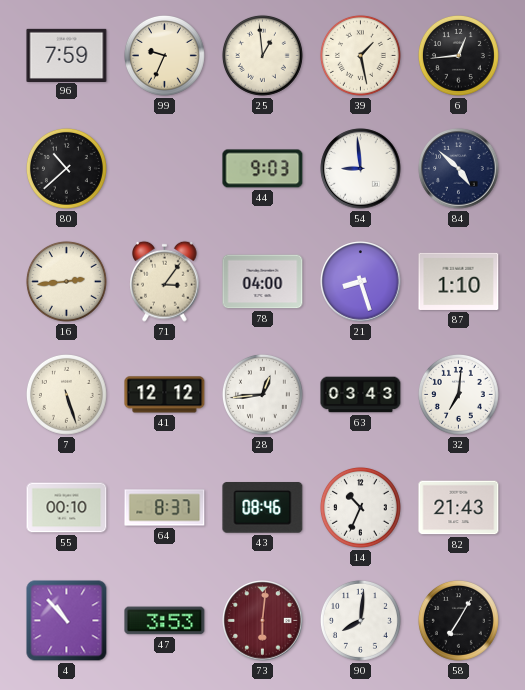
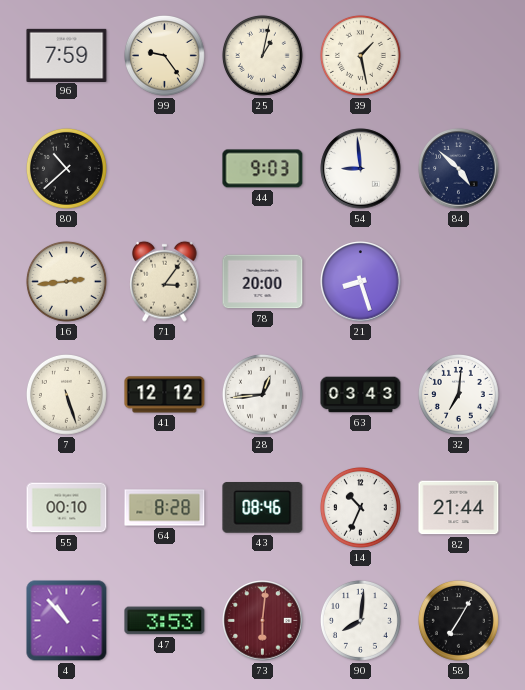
99: 9:34 -> 9:24
25: 12:59 -> 1:02
6: 12:44 -> none
78: 04:00 -> 20:00
87: 1:10 -> none
64: 8:37 -> 8:28
82: 21:43 -> 21:44
